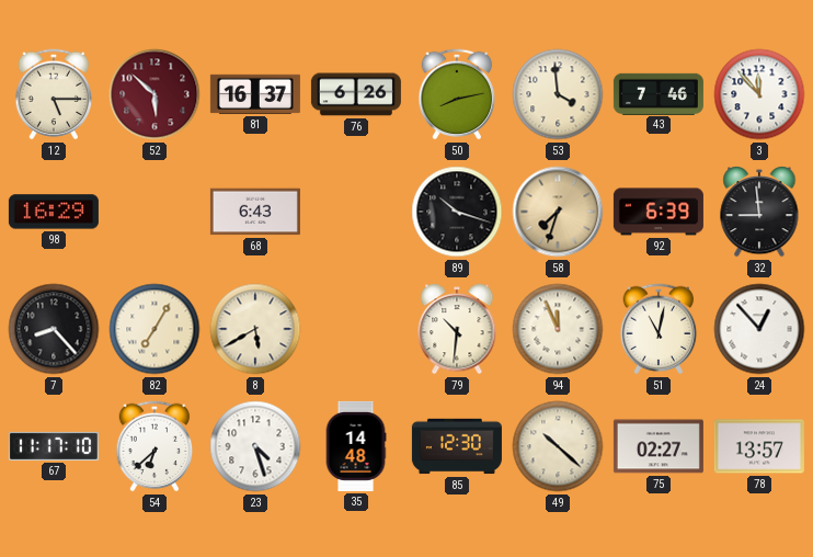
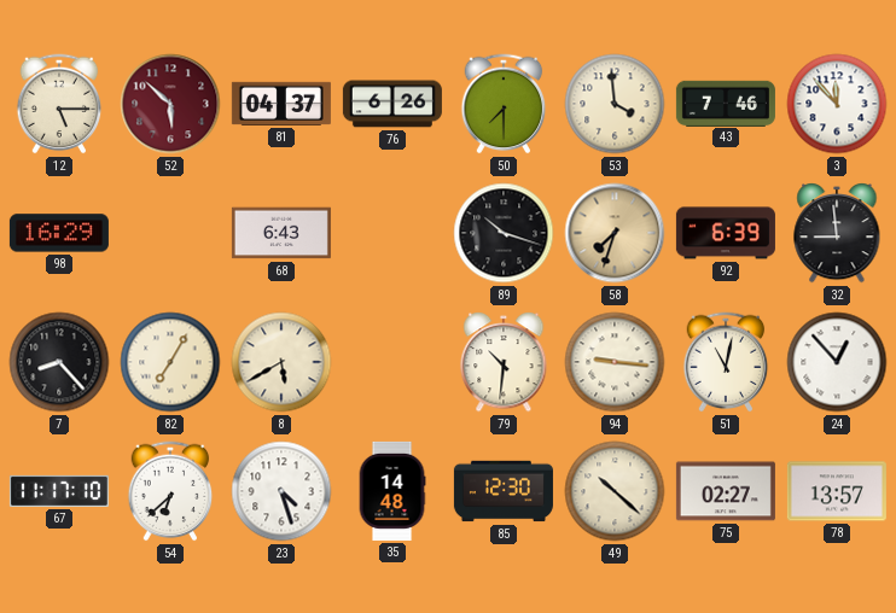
81: 16:37 -> 04:37
50: 8:13 -> 7:30
94: 11:56 -> 9:16
